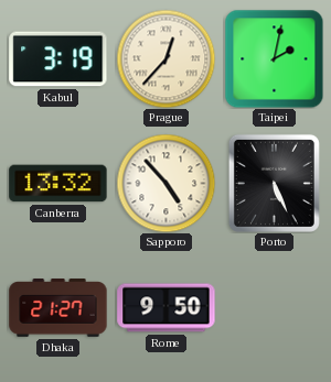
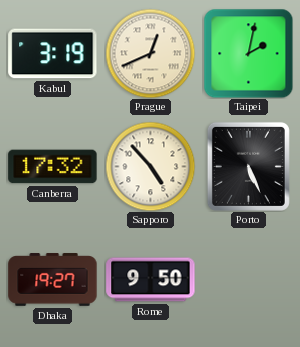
Prague: 12:37 -> 12:41
Canberra: 13:32 -> 17:32
Dhaka: 21:27 -> 19:27
